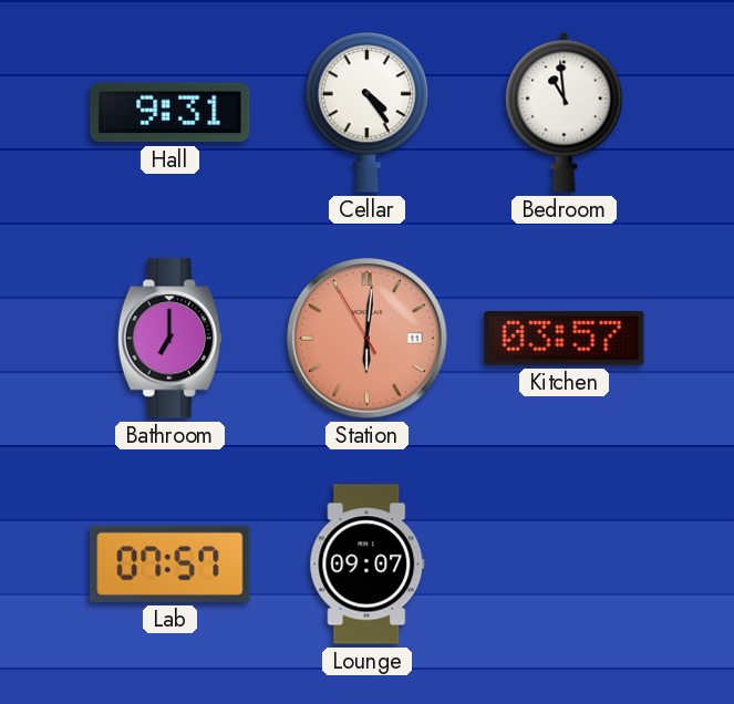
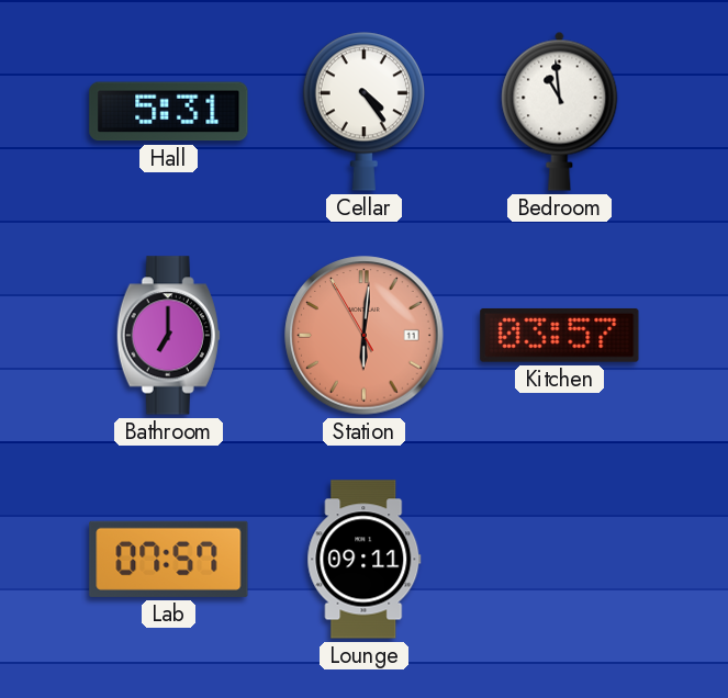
Hall: 9:31 -> 5:31
Lounge: 09:07 -> 09:11
